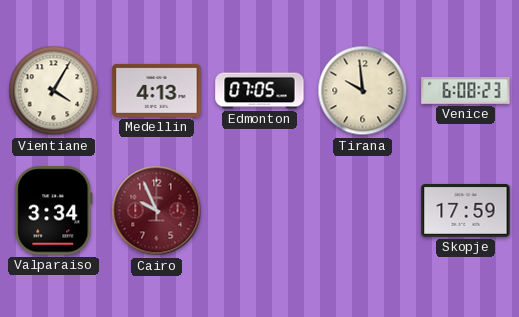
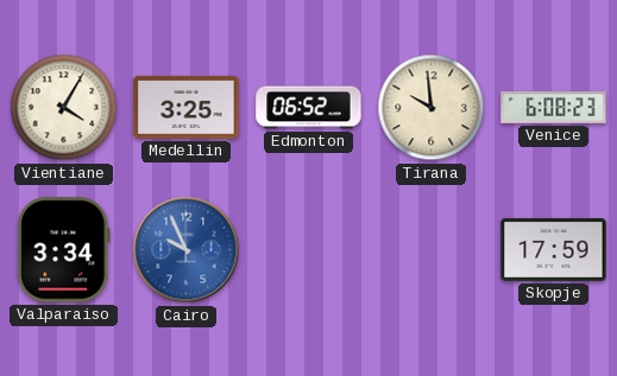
Medellin: 4:13 -> 3:25
Edmonton: 07:05 -> 06:52
Cairo dial: burgundy -> blue
